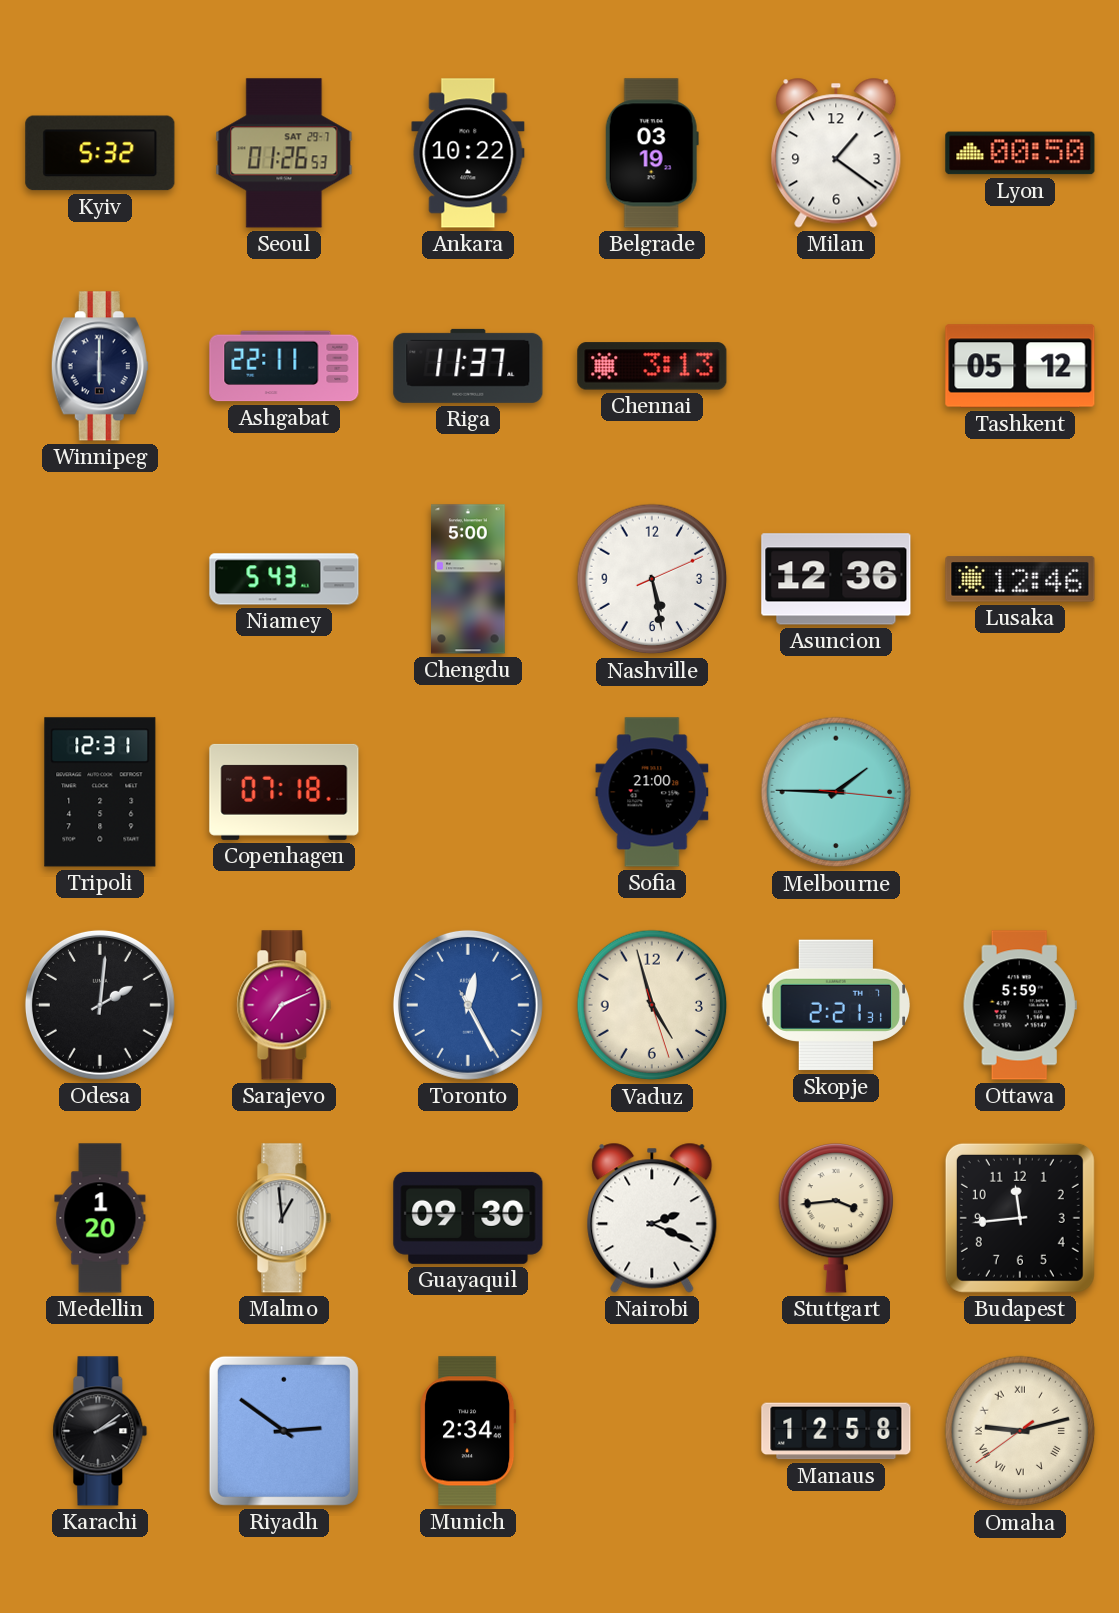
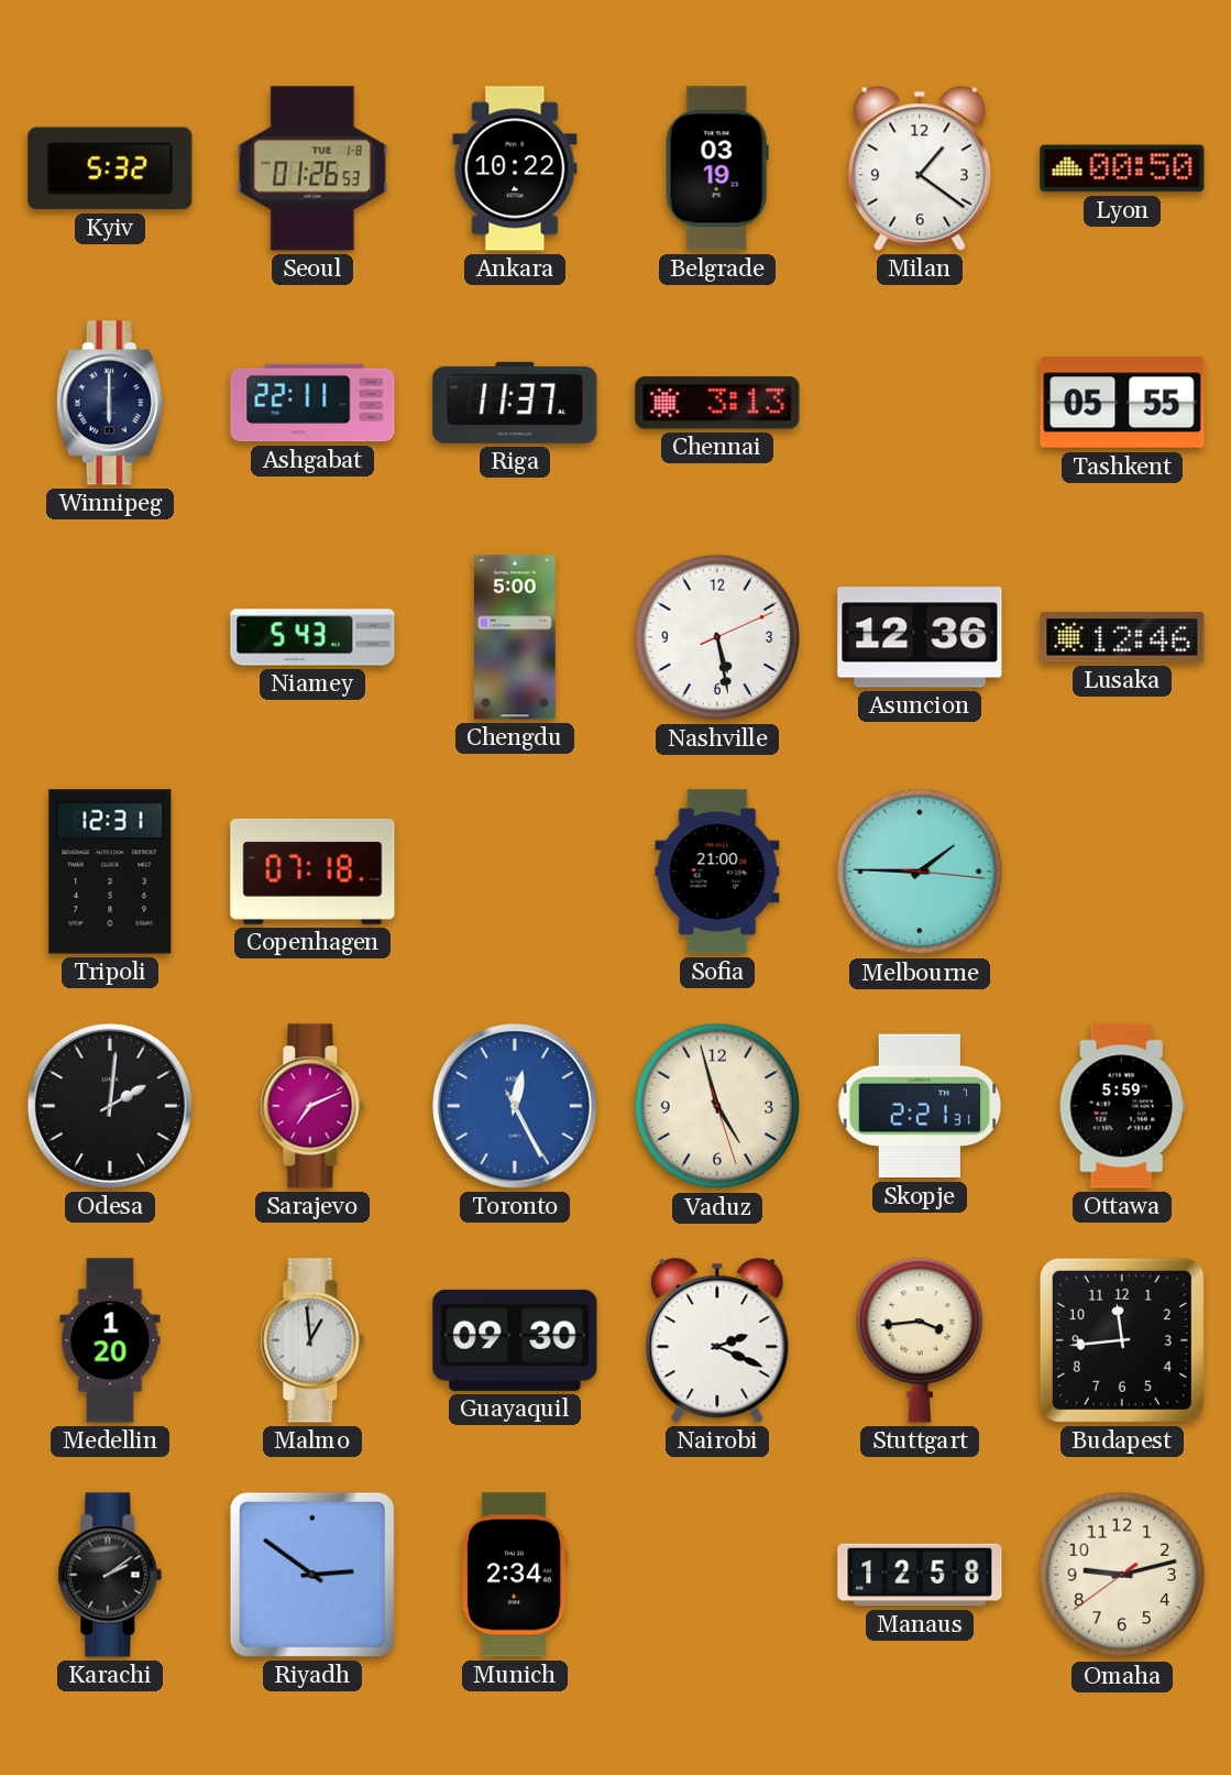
Seoul date: SAT 29-7 -> TUE 1-8
Tashkent: 05:12 -> 05:55
Omaha numerals: Roman -> Arabic
